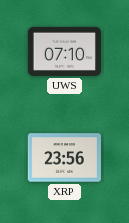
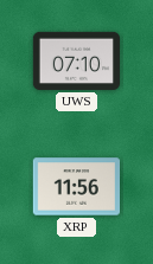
XRP: 23:56 -> 11:56
